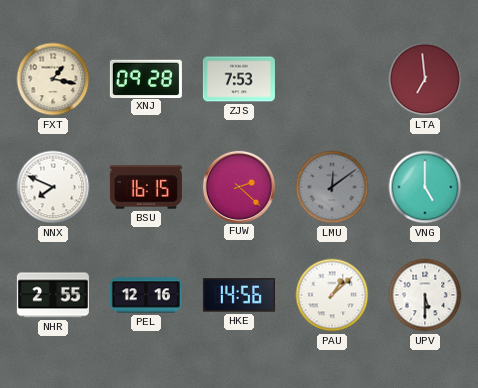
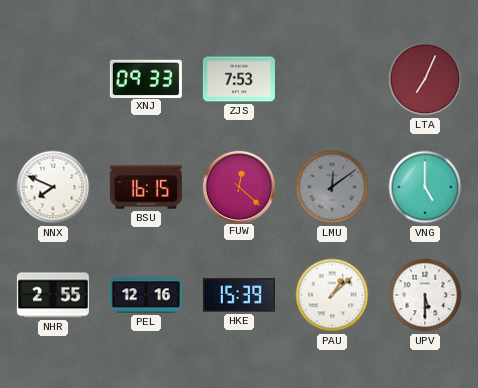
FXT: 1:17 -> none
XNJ: 09:28 -> 09:33
LTA: 6:59 -> 7:04
FUW: 2:22 -> 12:22
HKE: 14:56 -> 15:39
